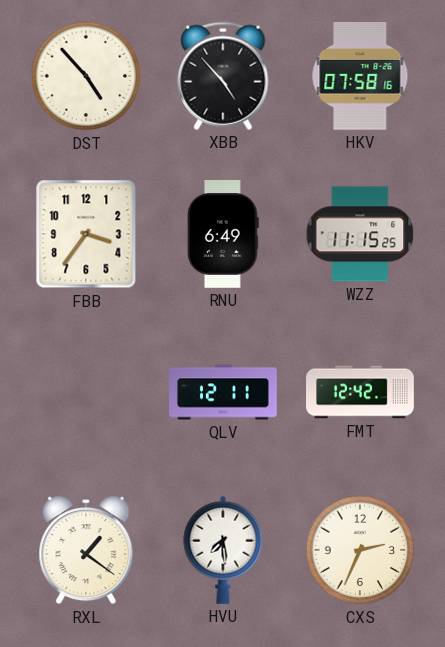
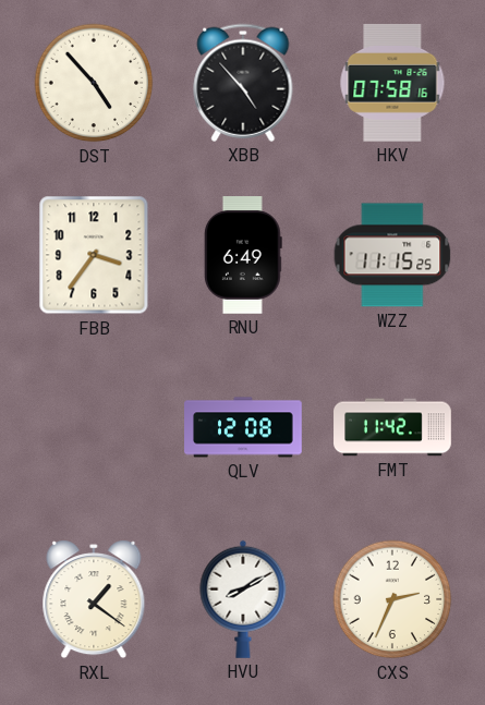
QLV: 12:11 -> 12:08
FMT: 12:42 -> 11:42
HVU: 7:29 -> 8:10
